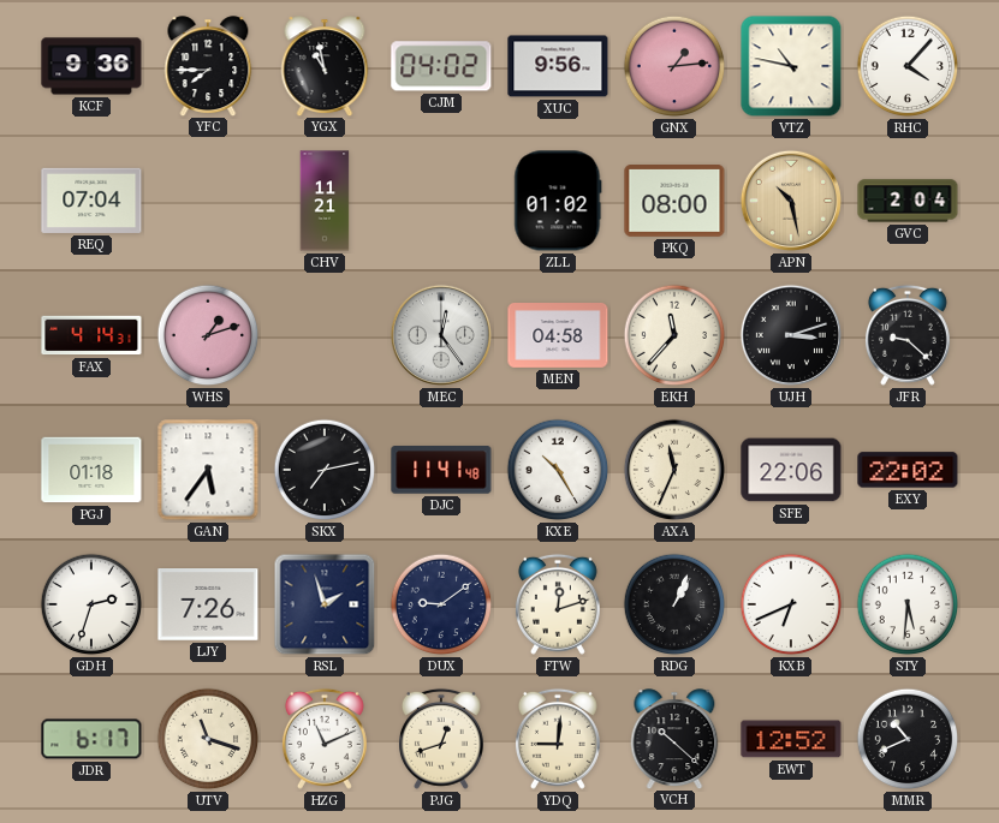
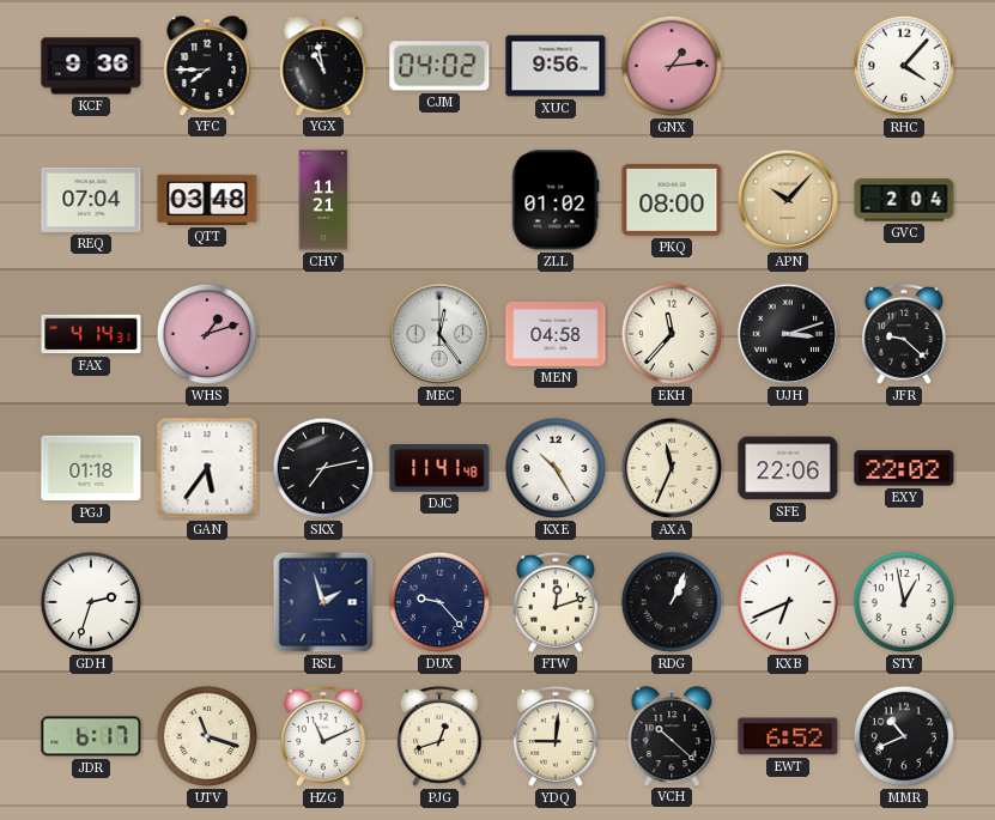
VTZ: 10:47 -> none
QTT: none -> 03:48
APN: 10:28 -> 10:07
LJY: 7:26 -> none
DUX: 9:09 -> 9:23
STY: 5:31 -> 12:58
EWT: 12:52 -> 6:52
